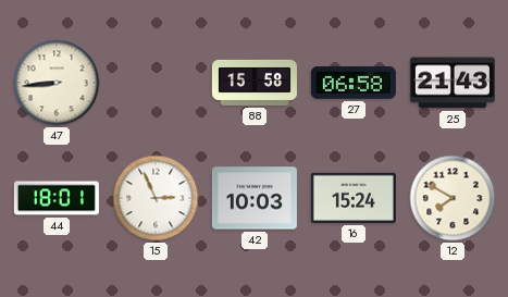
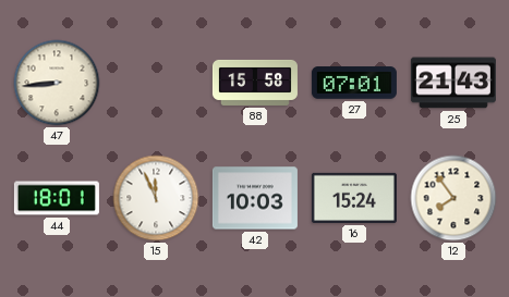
27: 06:58 -> 07:01
15: 2:56 -> 11:56
12: 7:50 -> 7:54
